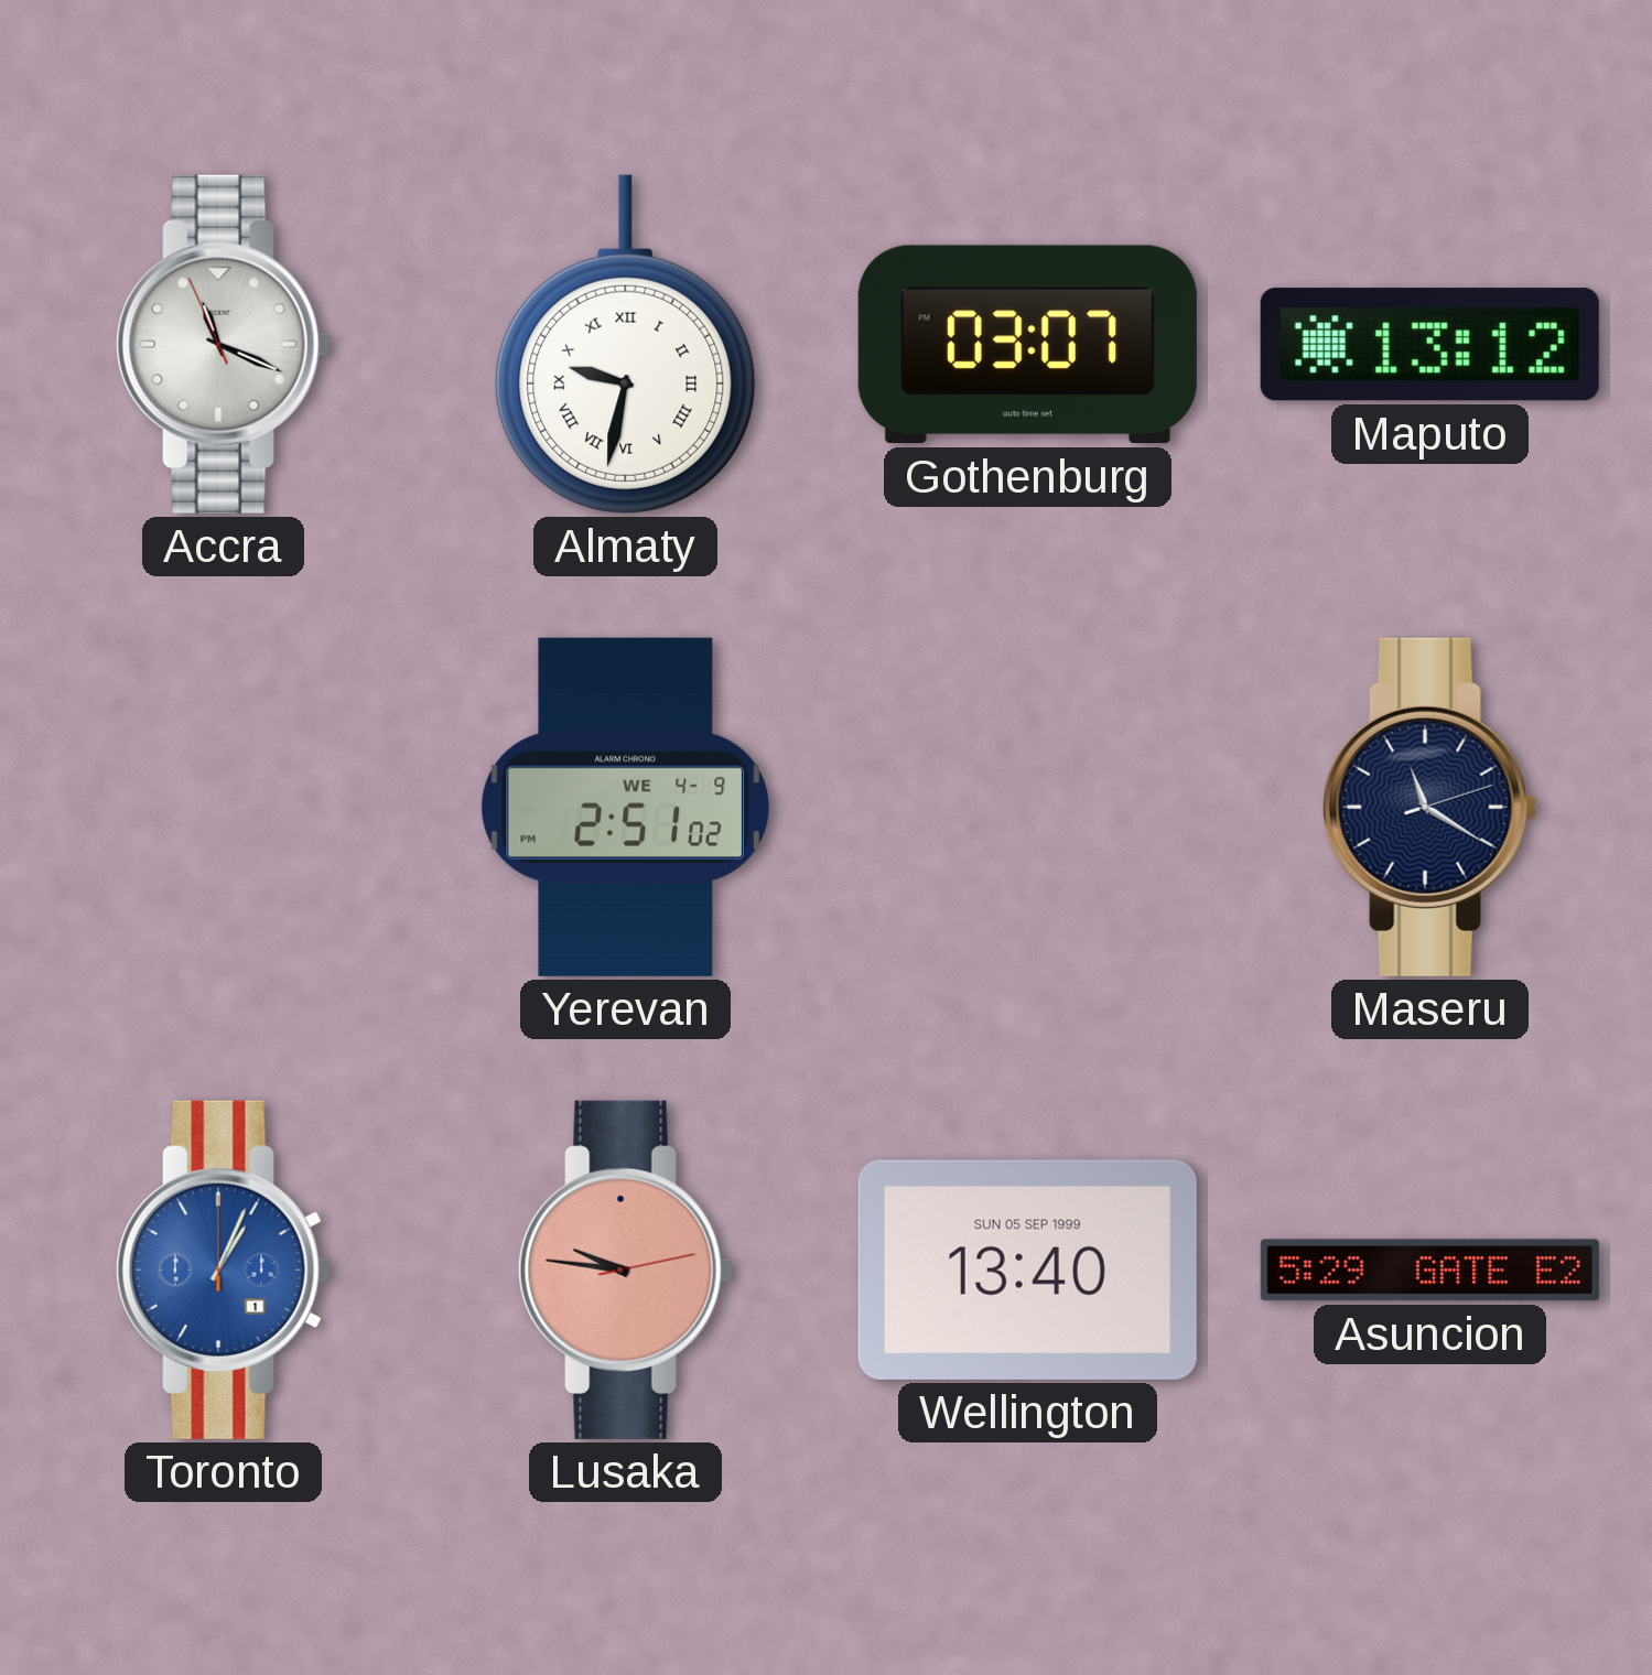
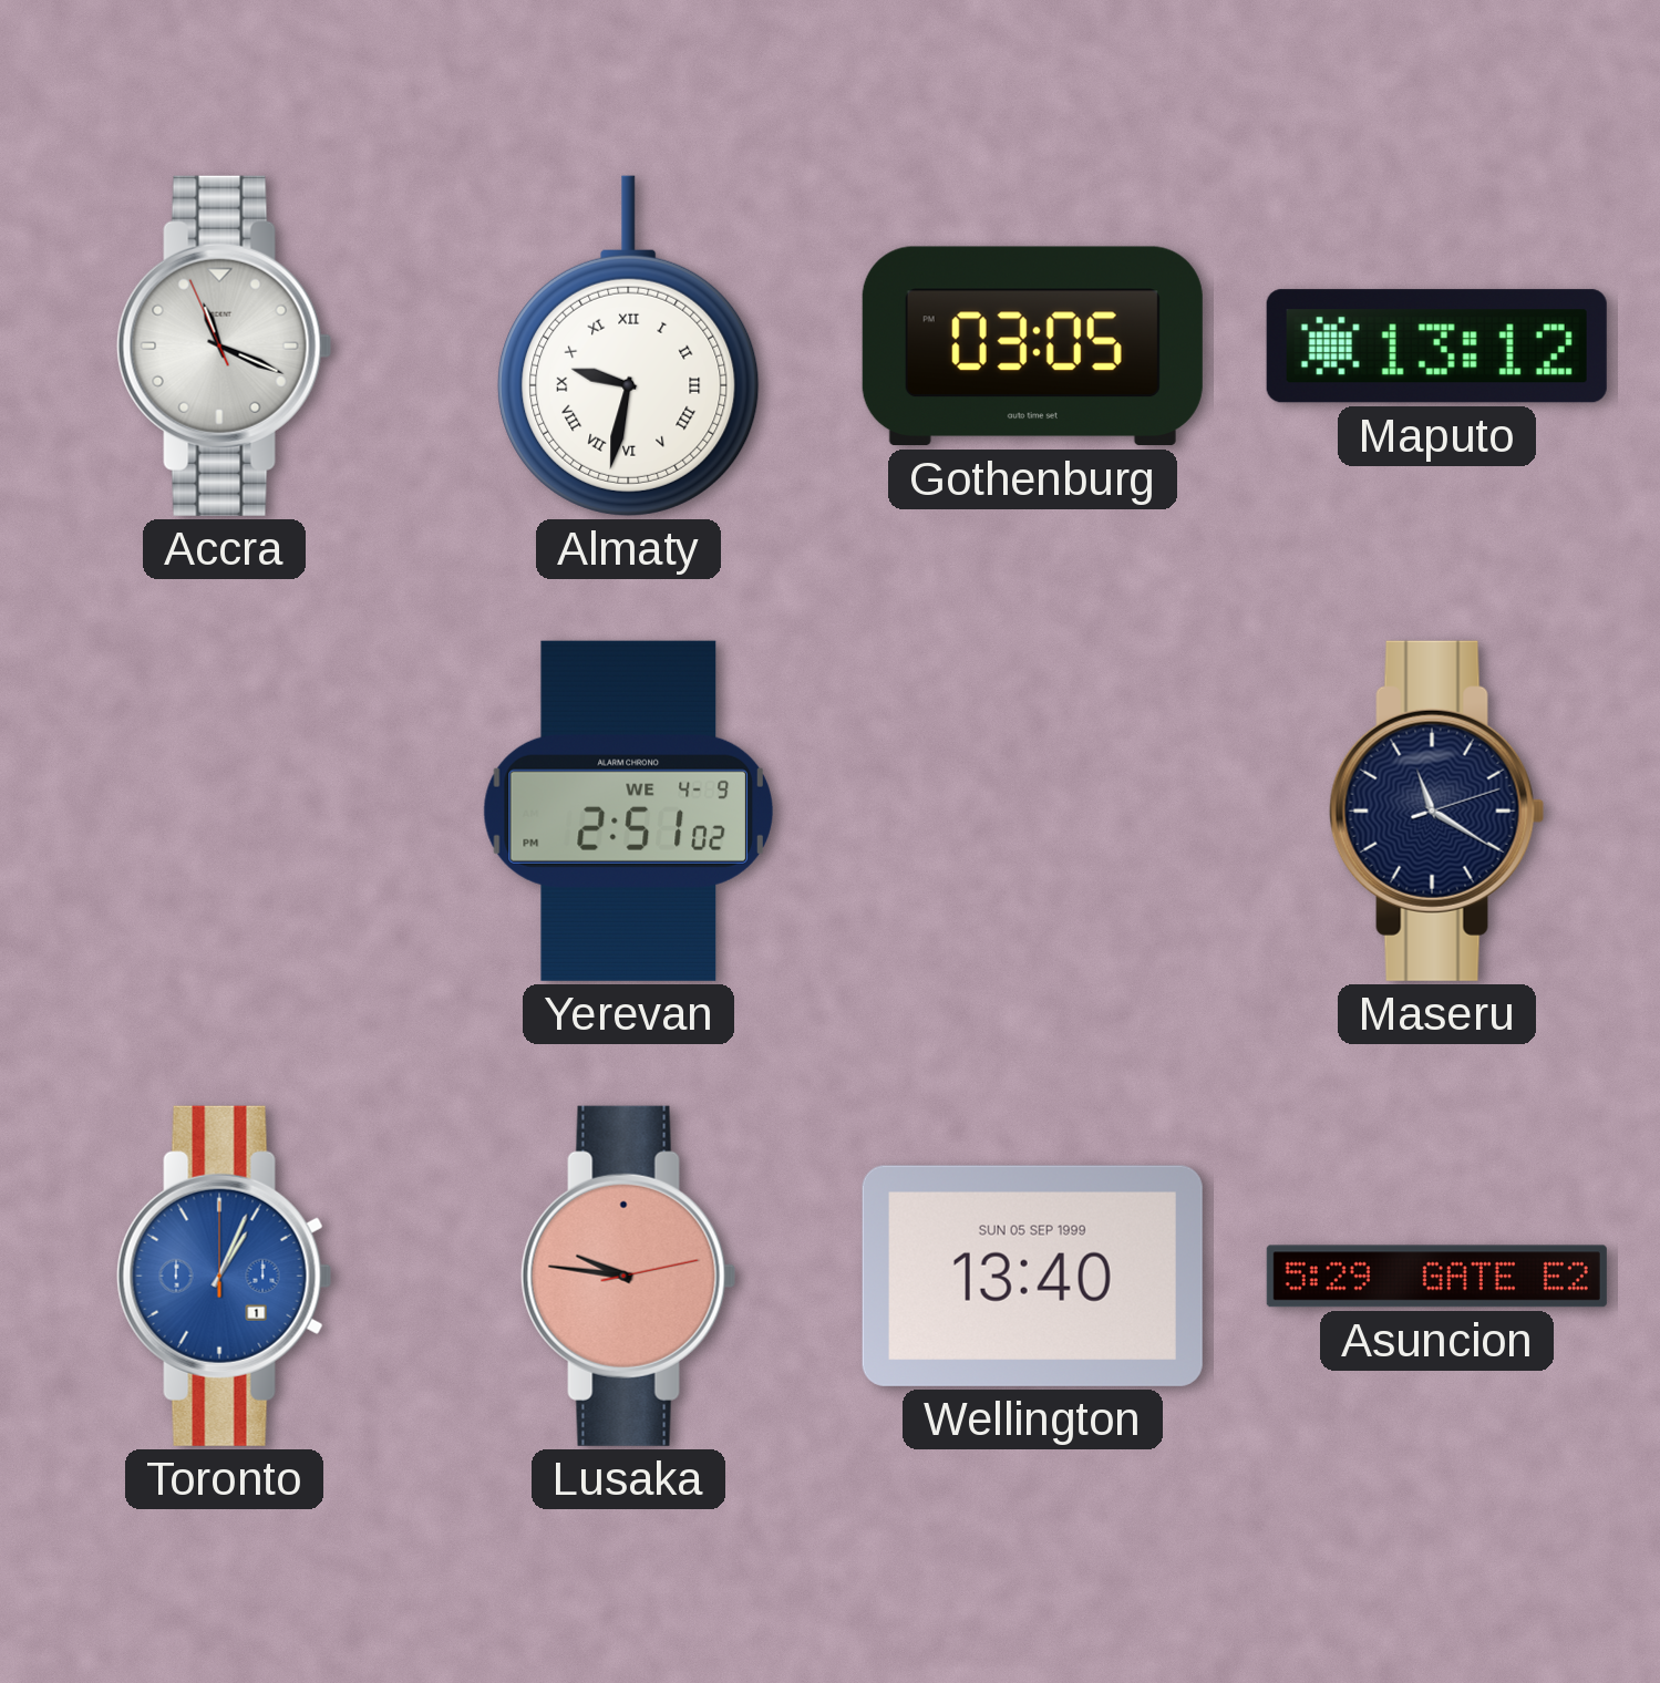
Gothenburg: 03:07 -> 03:05
